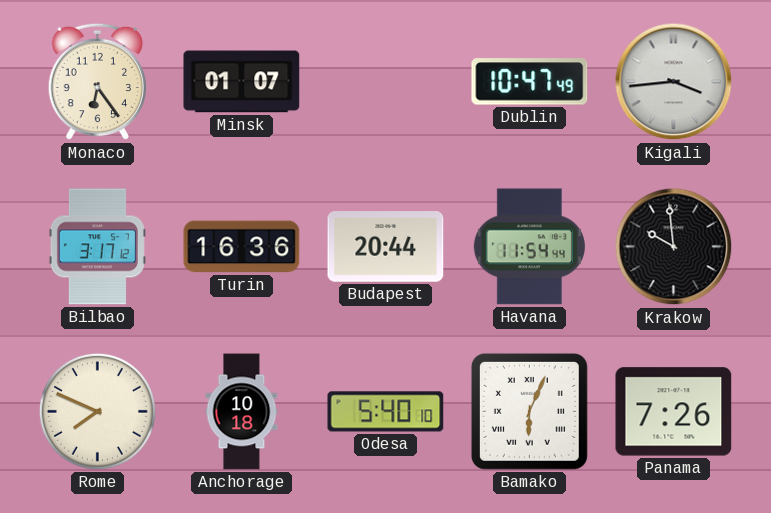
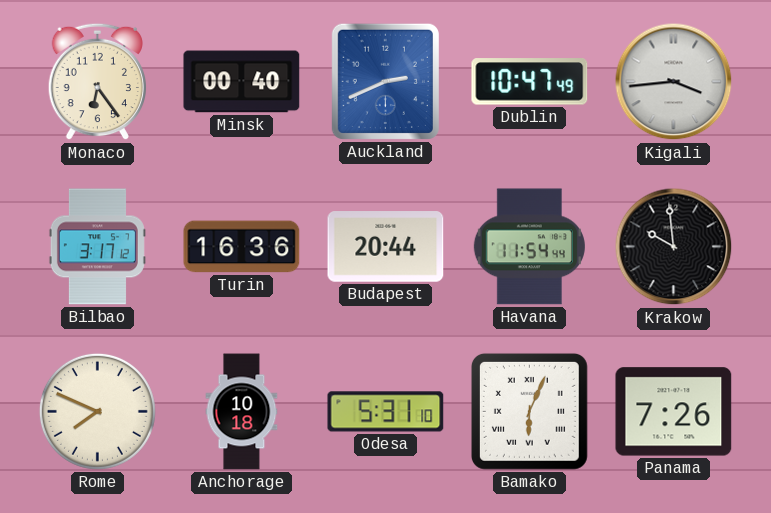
Minsk: 01:07 -> 00:40
Auckland: none -> 2:41
Odesa: 5:40 -> 5:31
